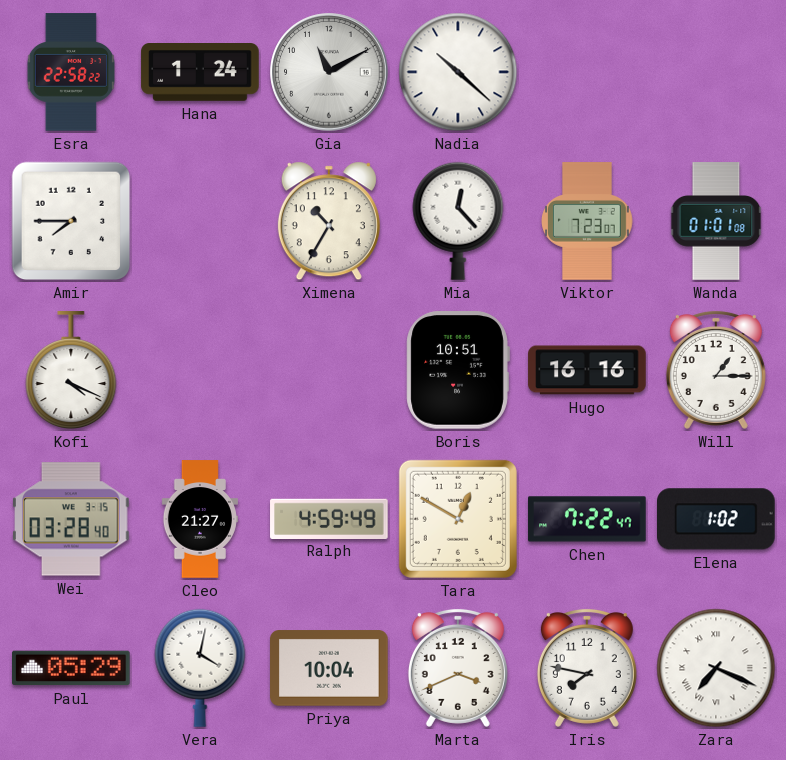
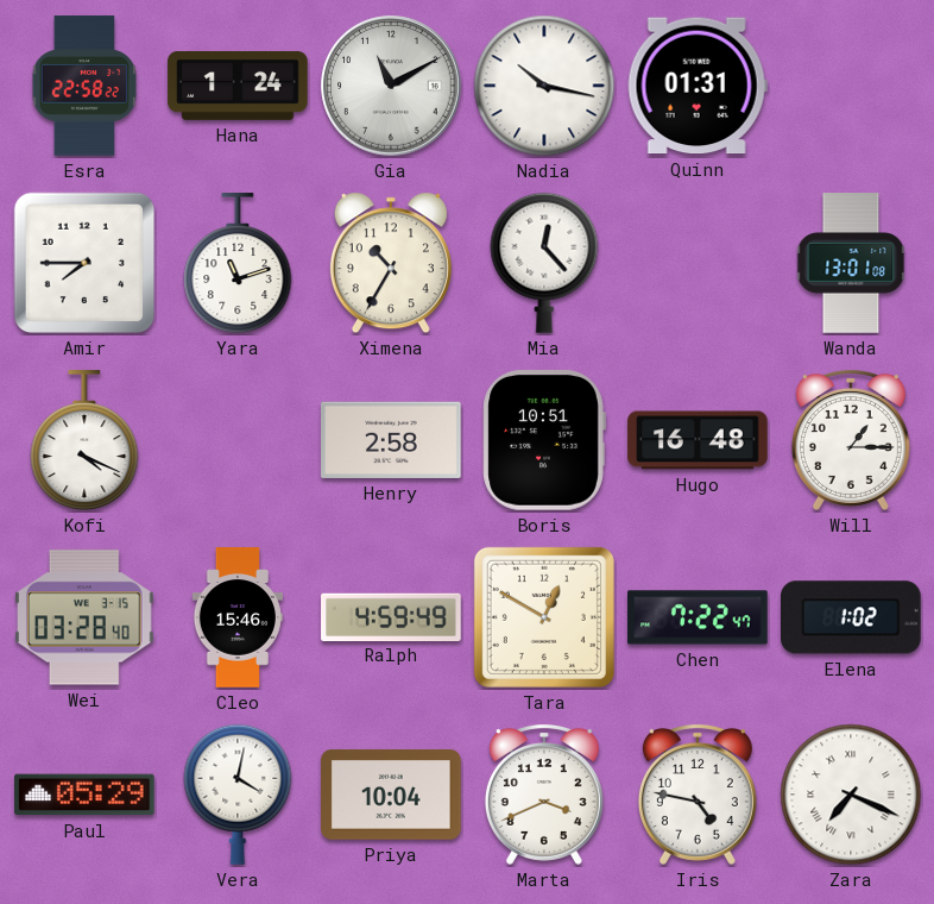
Nadia: 10:22 -> 10:17
Quinn: none -> 01:31
Yara: none -> 11:12
Viktor: 7:23 -> none
Wanda: 01:01 -> 13:01
Henry: none -> 2:58
Hugo: 16:16 -> 16:48
Cleo: 21:27 -> 15:46
Iris: 7:47 -> 4:47
